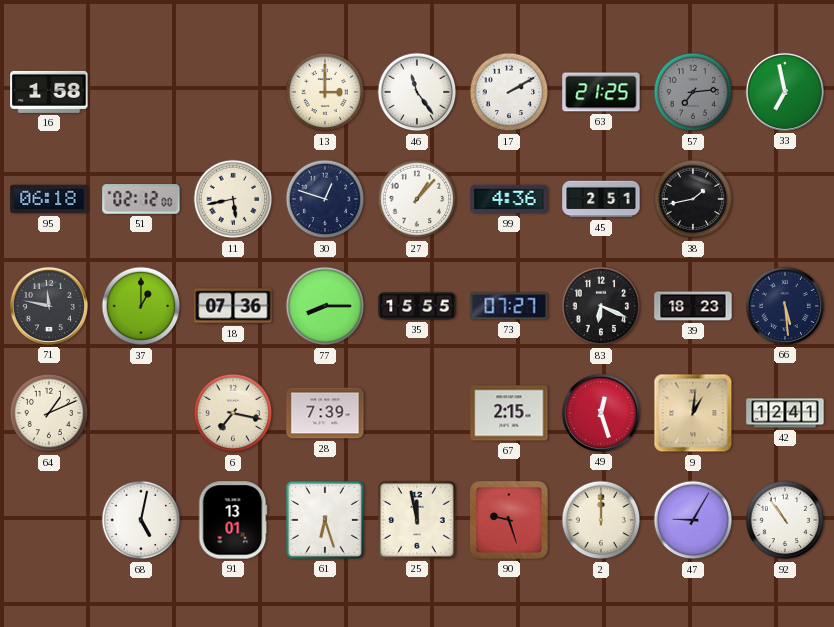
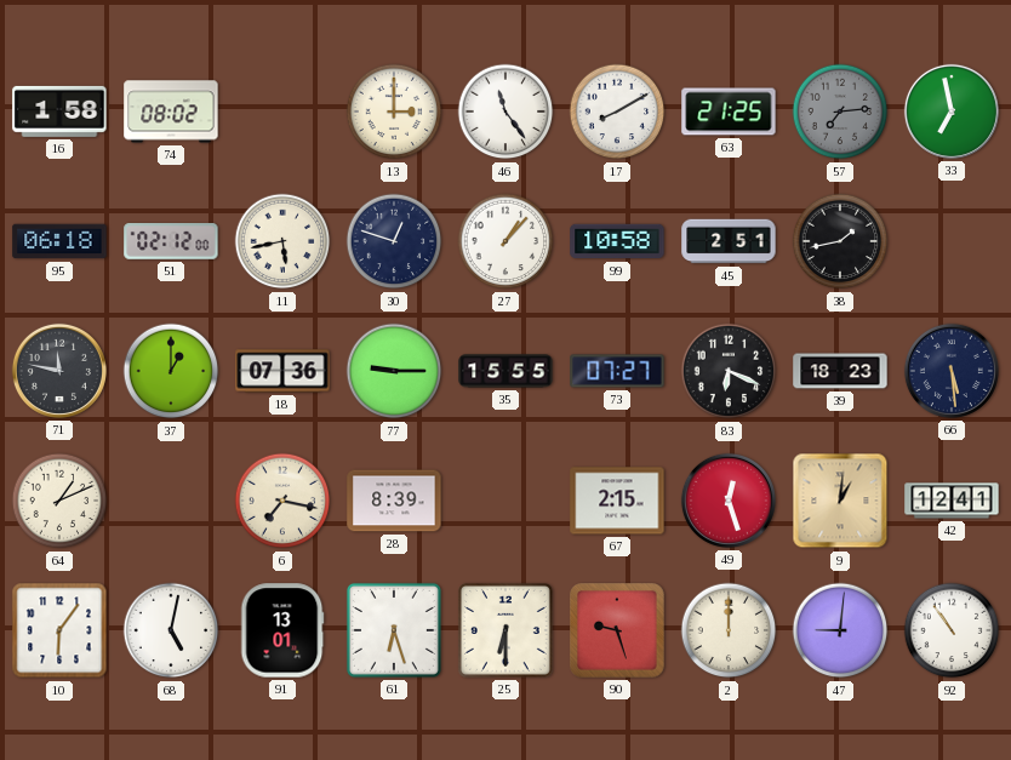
74: none -> 08:02
17: 2:10 -> 8:10
99: 4:36 -> 10:58
77: 8:15 -> 9:15
28: 7:39 -> 8:39
10: none -> 6:06
25: 11:58 -> 6:30
47: 9:05 -> 9:01
